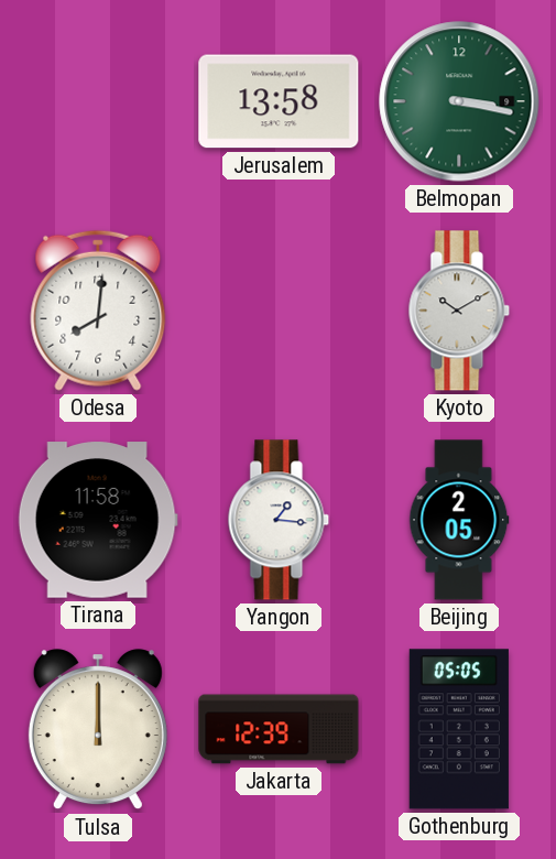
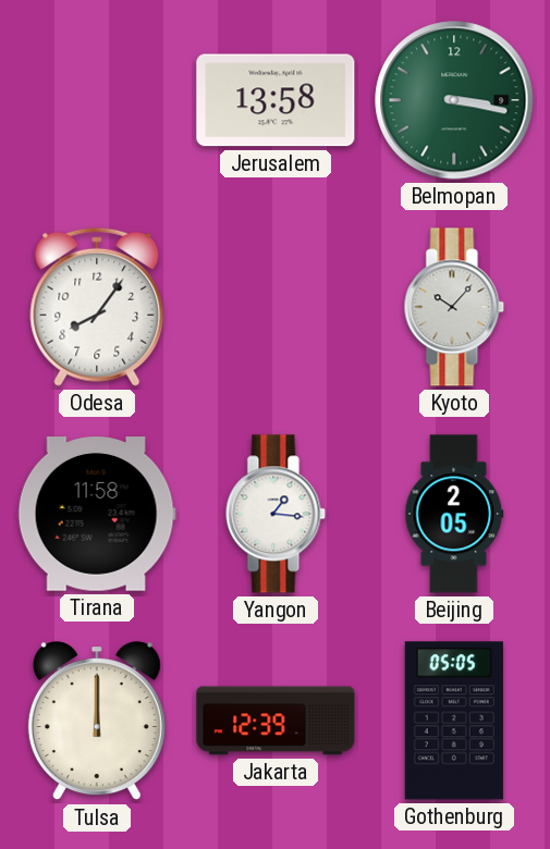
Odesa: 8:01 -> 8:06
Kyoto: 10:10 -> 10:07
